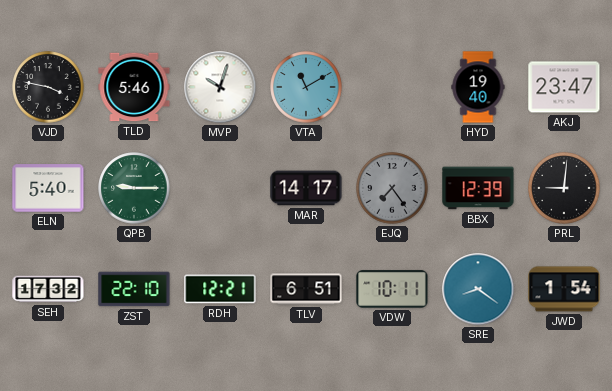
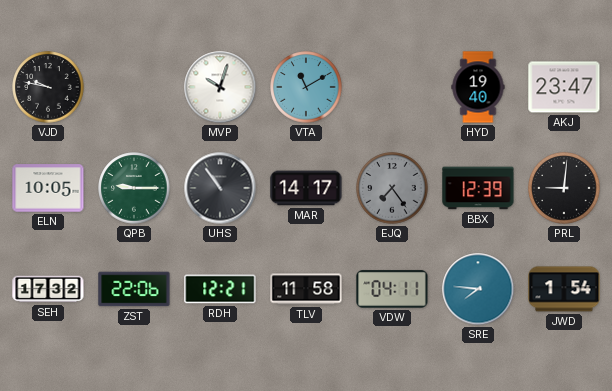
VJD: 3:47 -> 9:47
TLD: 5:46 -> none
ELN: 5:40 -> 10:05
UHS: none -> 10:54
ZST: 22:10 -> 22:06
TLV: 6:51 -> 11:58
VDW: 10:11 -> 04:11
SRE: 8:21 -> 7:46
